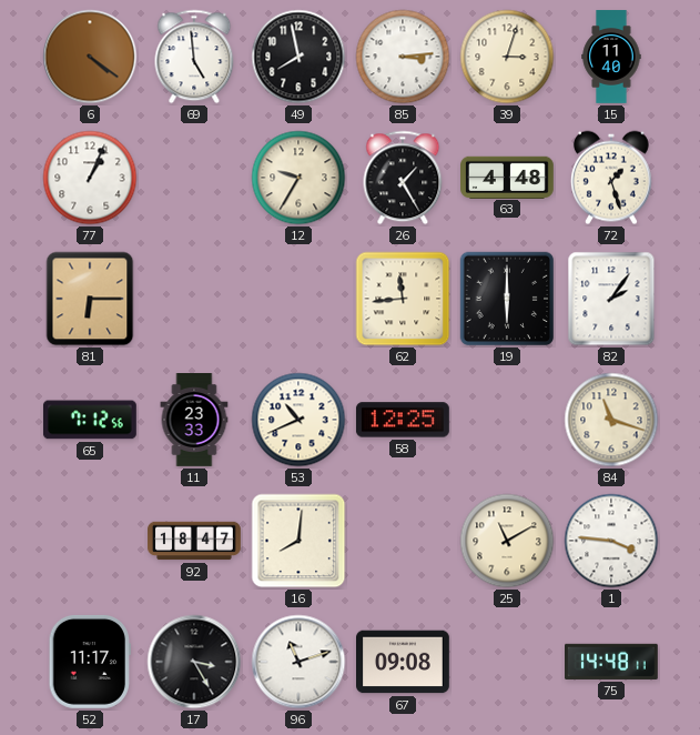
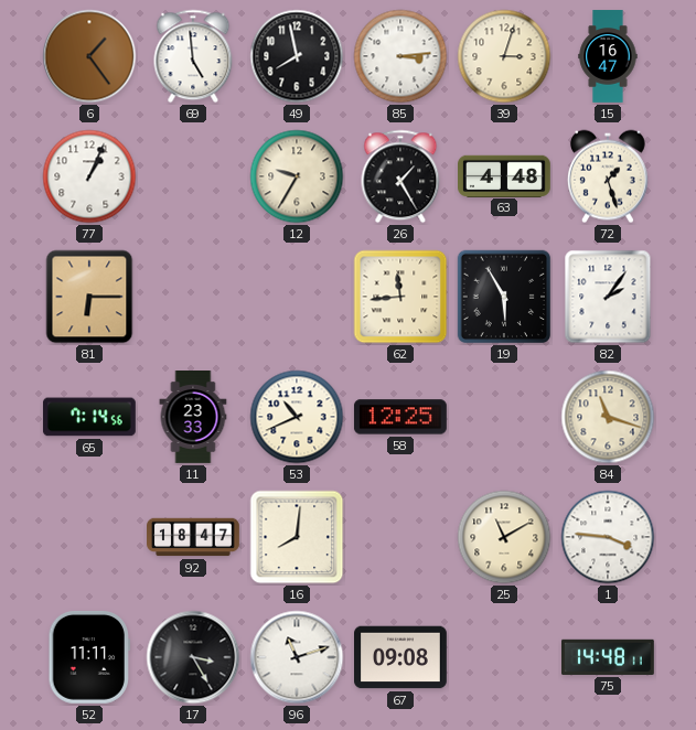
6: 4:21 -> 1:24
15: 11:40 -> 16:47
19: 6:00 -> 5:55
65: 7:12 -> 7:14
52: 11:17 -> 11:11
